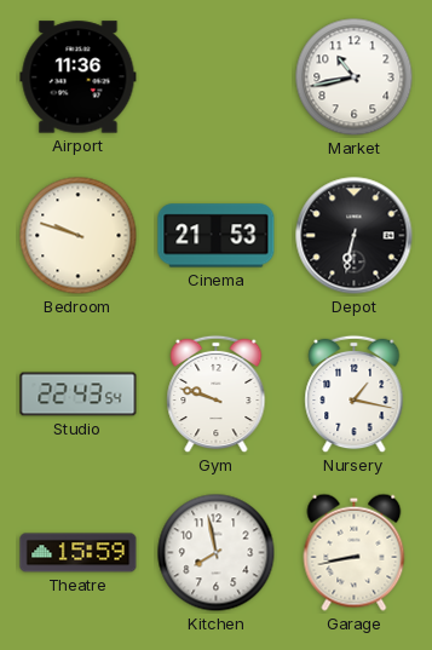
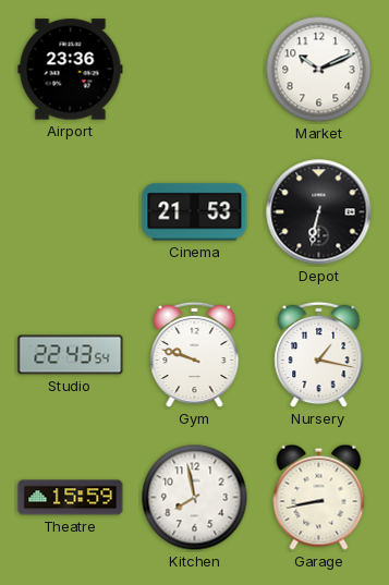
Airport: 11:36 -> 23:36
Market: 10:43 -> 10:11
Bedroom: 9:48 -> none
